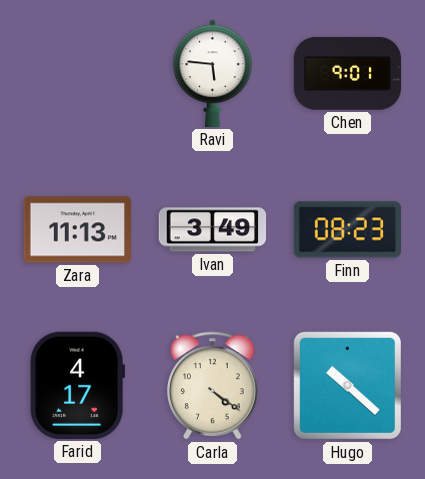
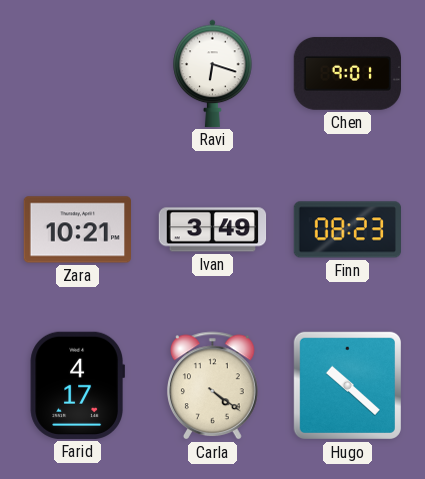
Ravi: 5:46 -> 6:18
Zara: 11:13 -> 10:21
